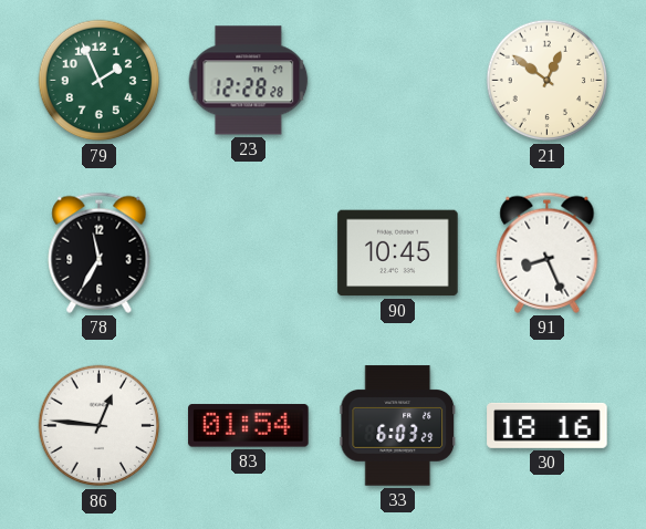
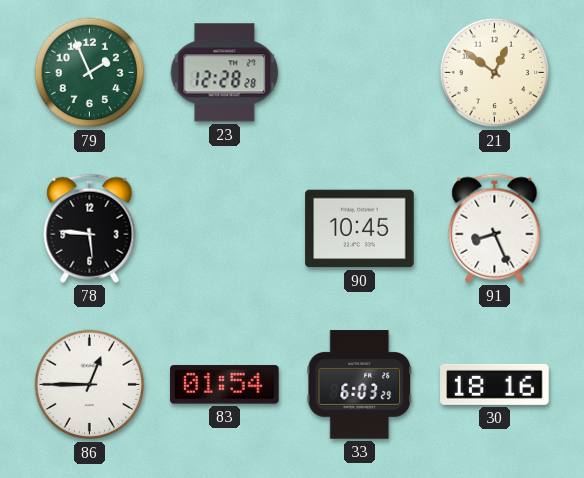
78: 11:35 -> 5:46
86: 12:46 -> 12:45
